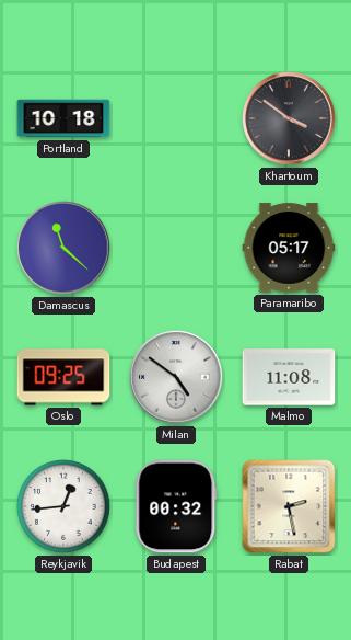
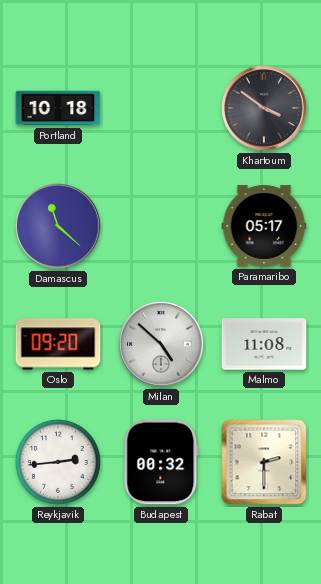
Oslo: 09:25 -> 09:20
Milan: 4:51 -> 4:52
Reykjavik: 12:44 -> 2:44
Rabat: 2:28 -> 2:30
